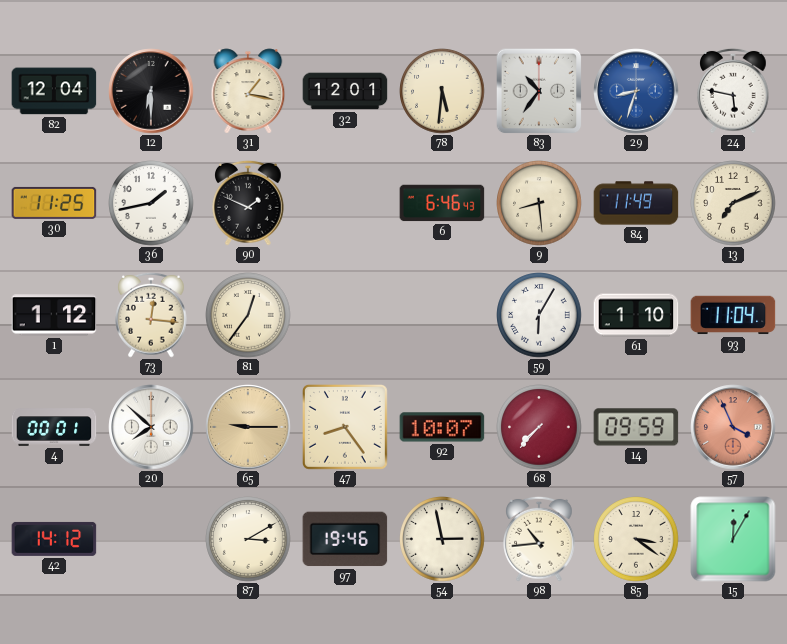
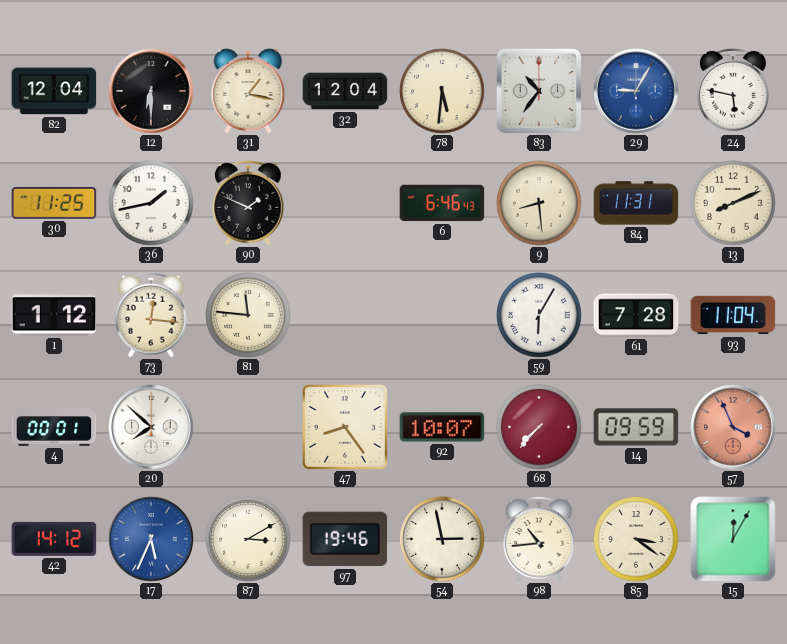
32: 12:01 -> 12:04
29: 8:33 -> 9:05
84: 11:49 -> 11:31
13: 7:11 -> 8:11
81: 12:36 -> 11:46
61: 1:10 -> 7:28
65: 9:15 -> none
17: none -> 5:34
